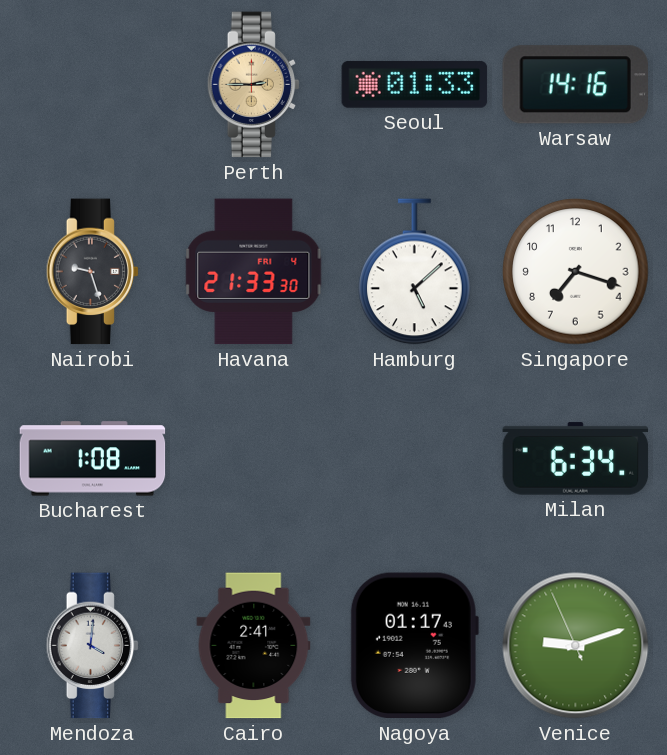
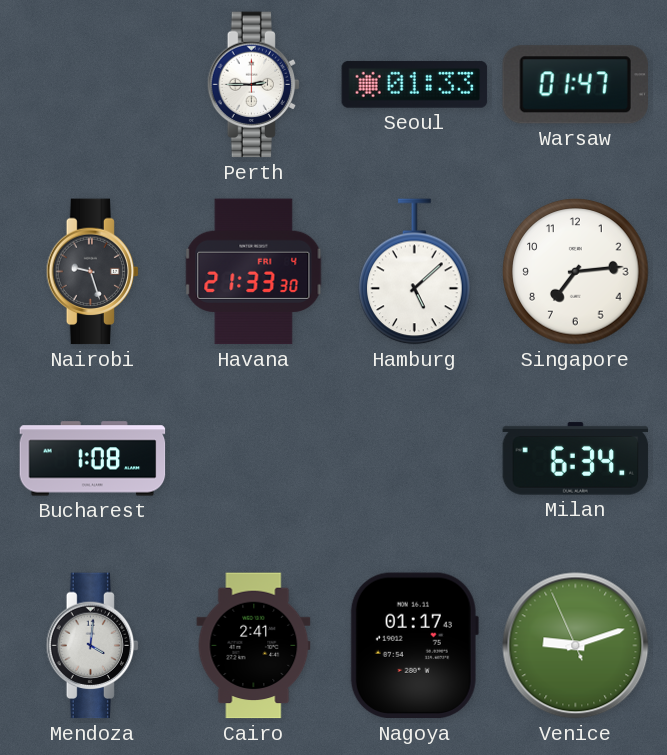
Perth dial: champagne -> white
Warsaw: 14:16 -> 01:47
Singapore: 7:18 -> 7:14
